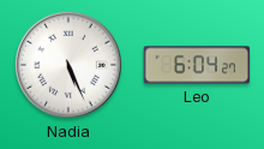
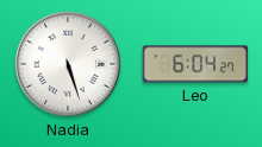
Nadia: 5:26 -> 5:27
